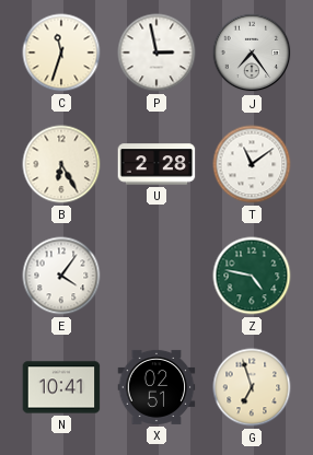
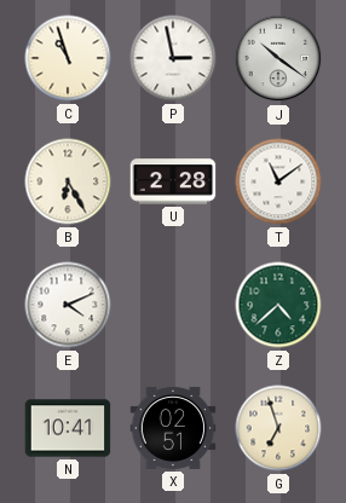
C: 11:33 -> 10:57
J: 7:24 -> 10:21
E: 4:06 -> 4:11
Z: 4:47 -> 4:38
